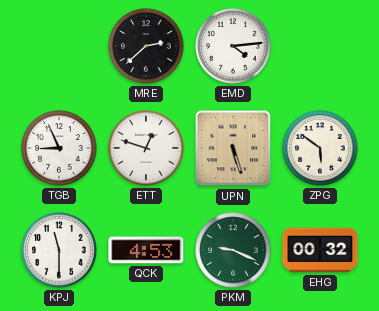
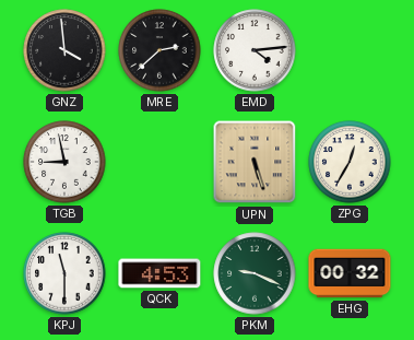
GNZ: none -> 3:59
TGB: 8:56 -> 8:58
ETT: 12:48 -> none
ZPG: 5:51 -> 12:35
